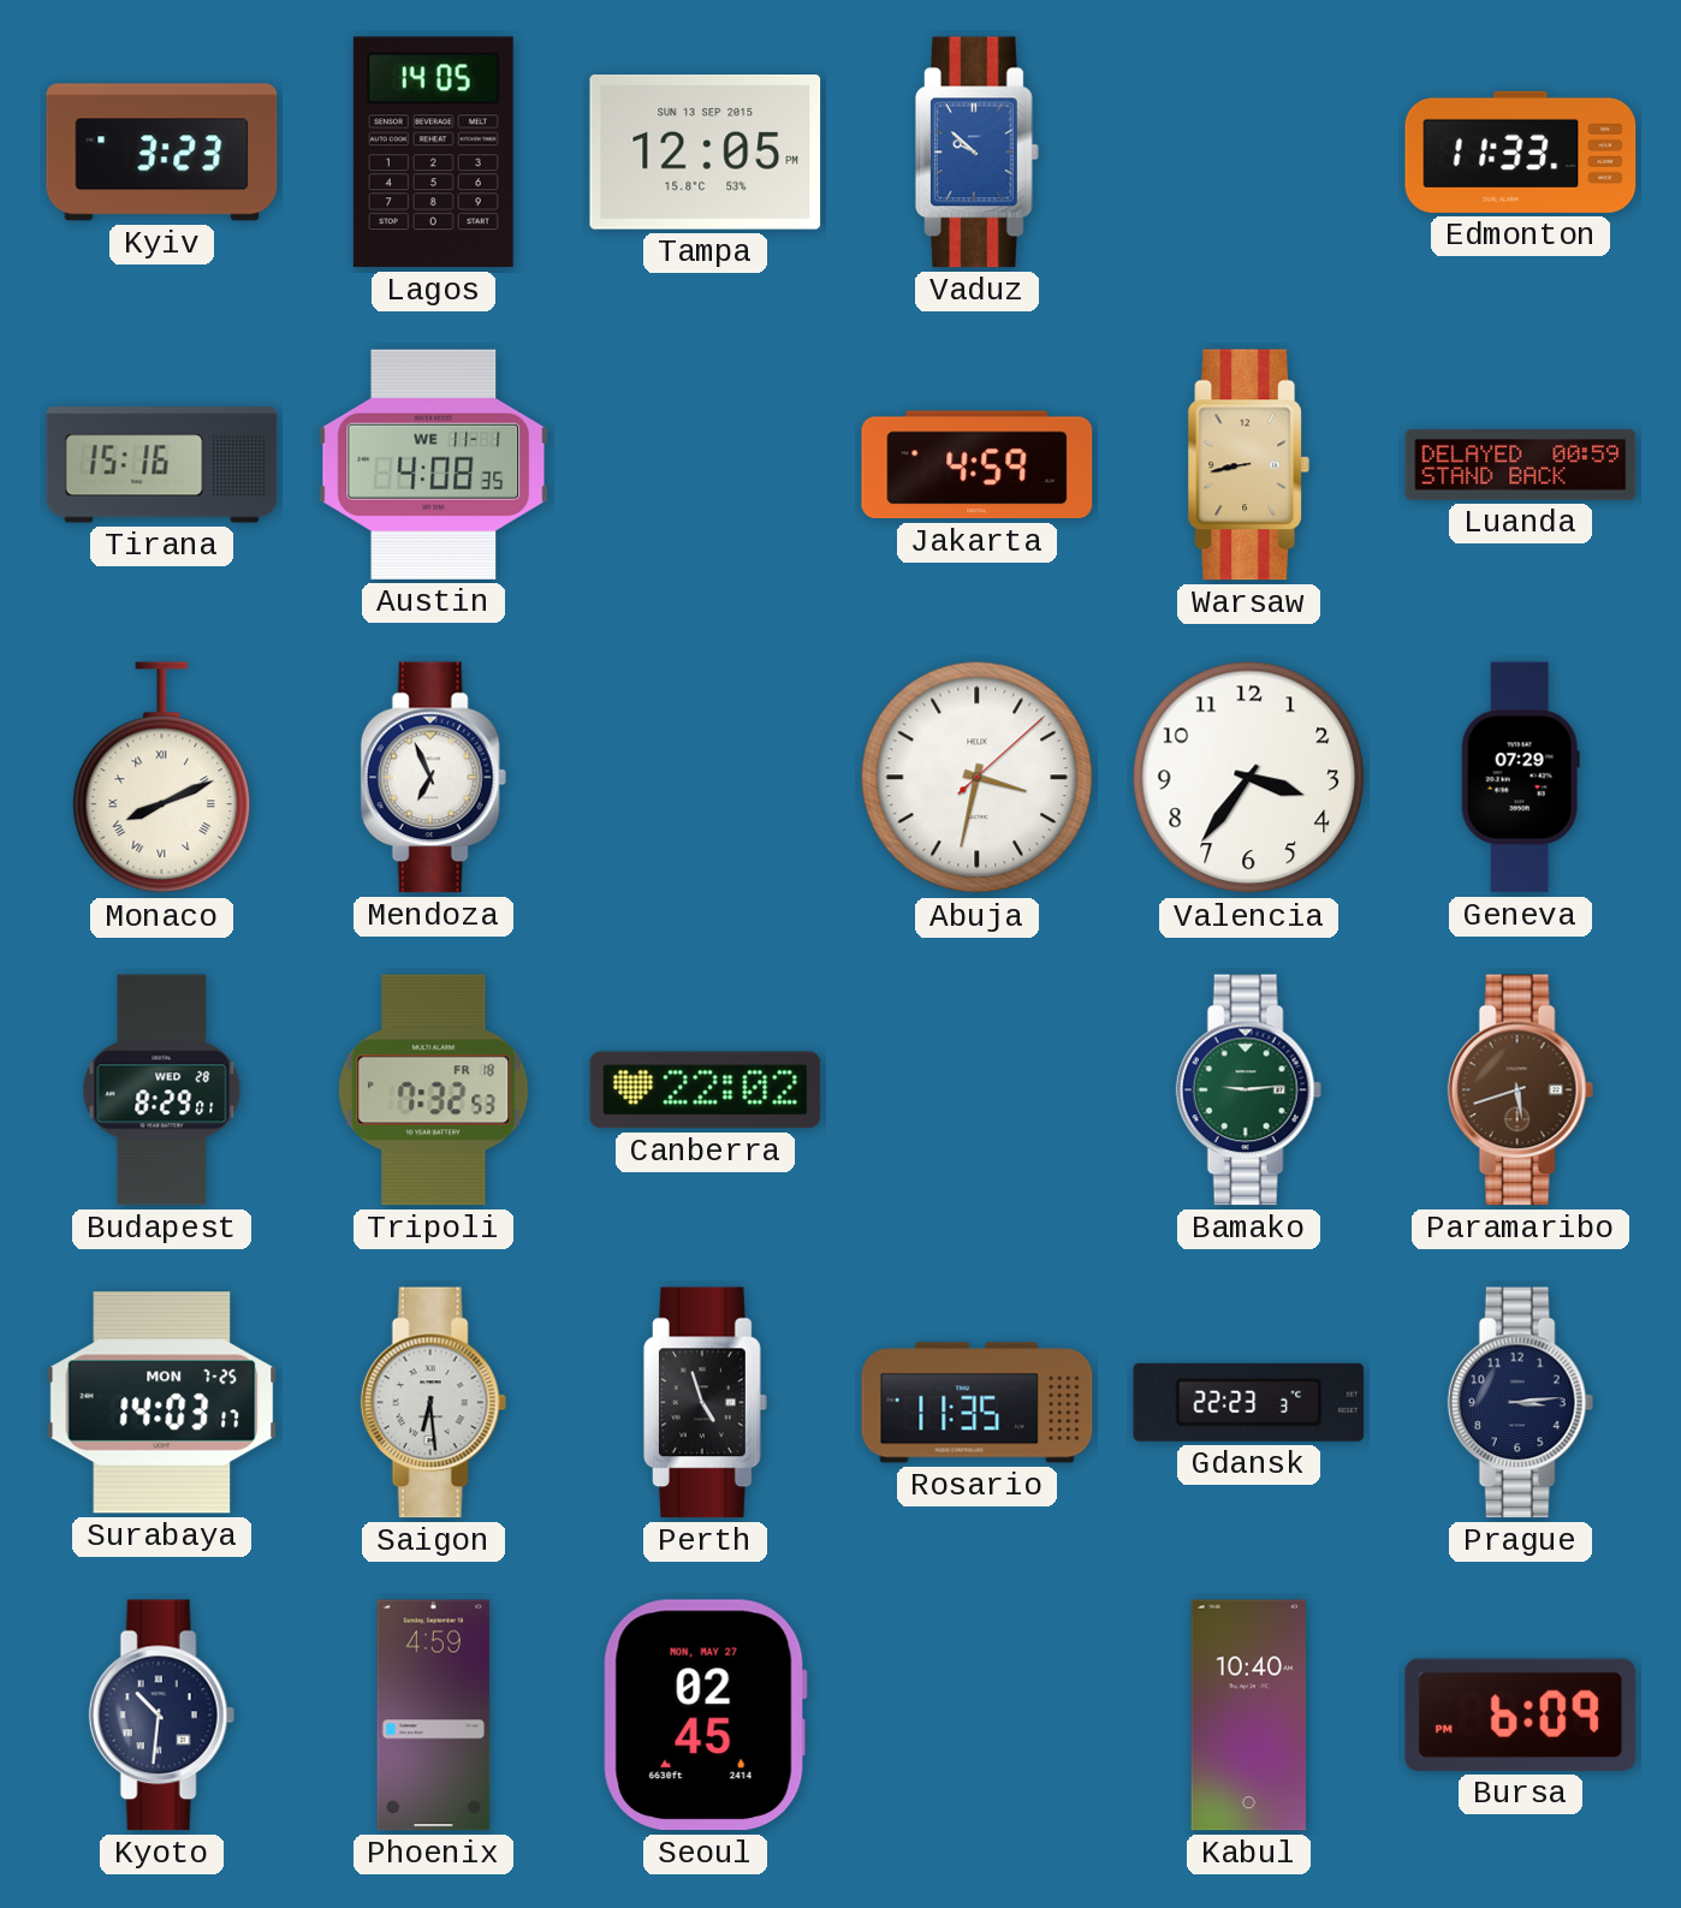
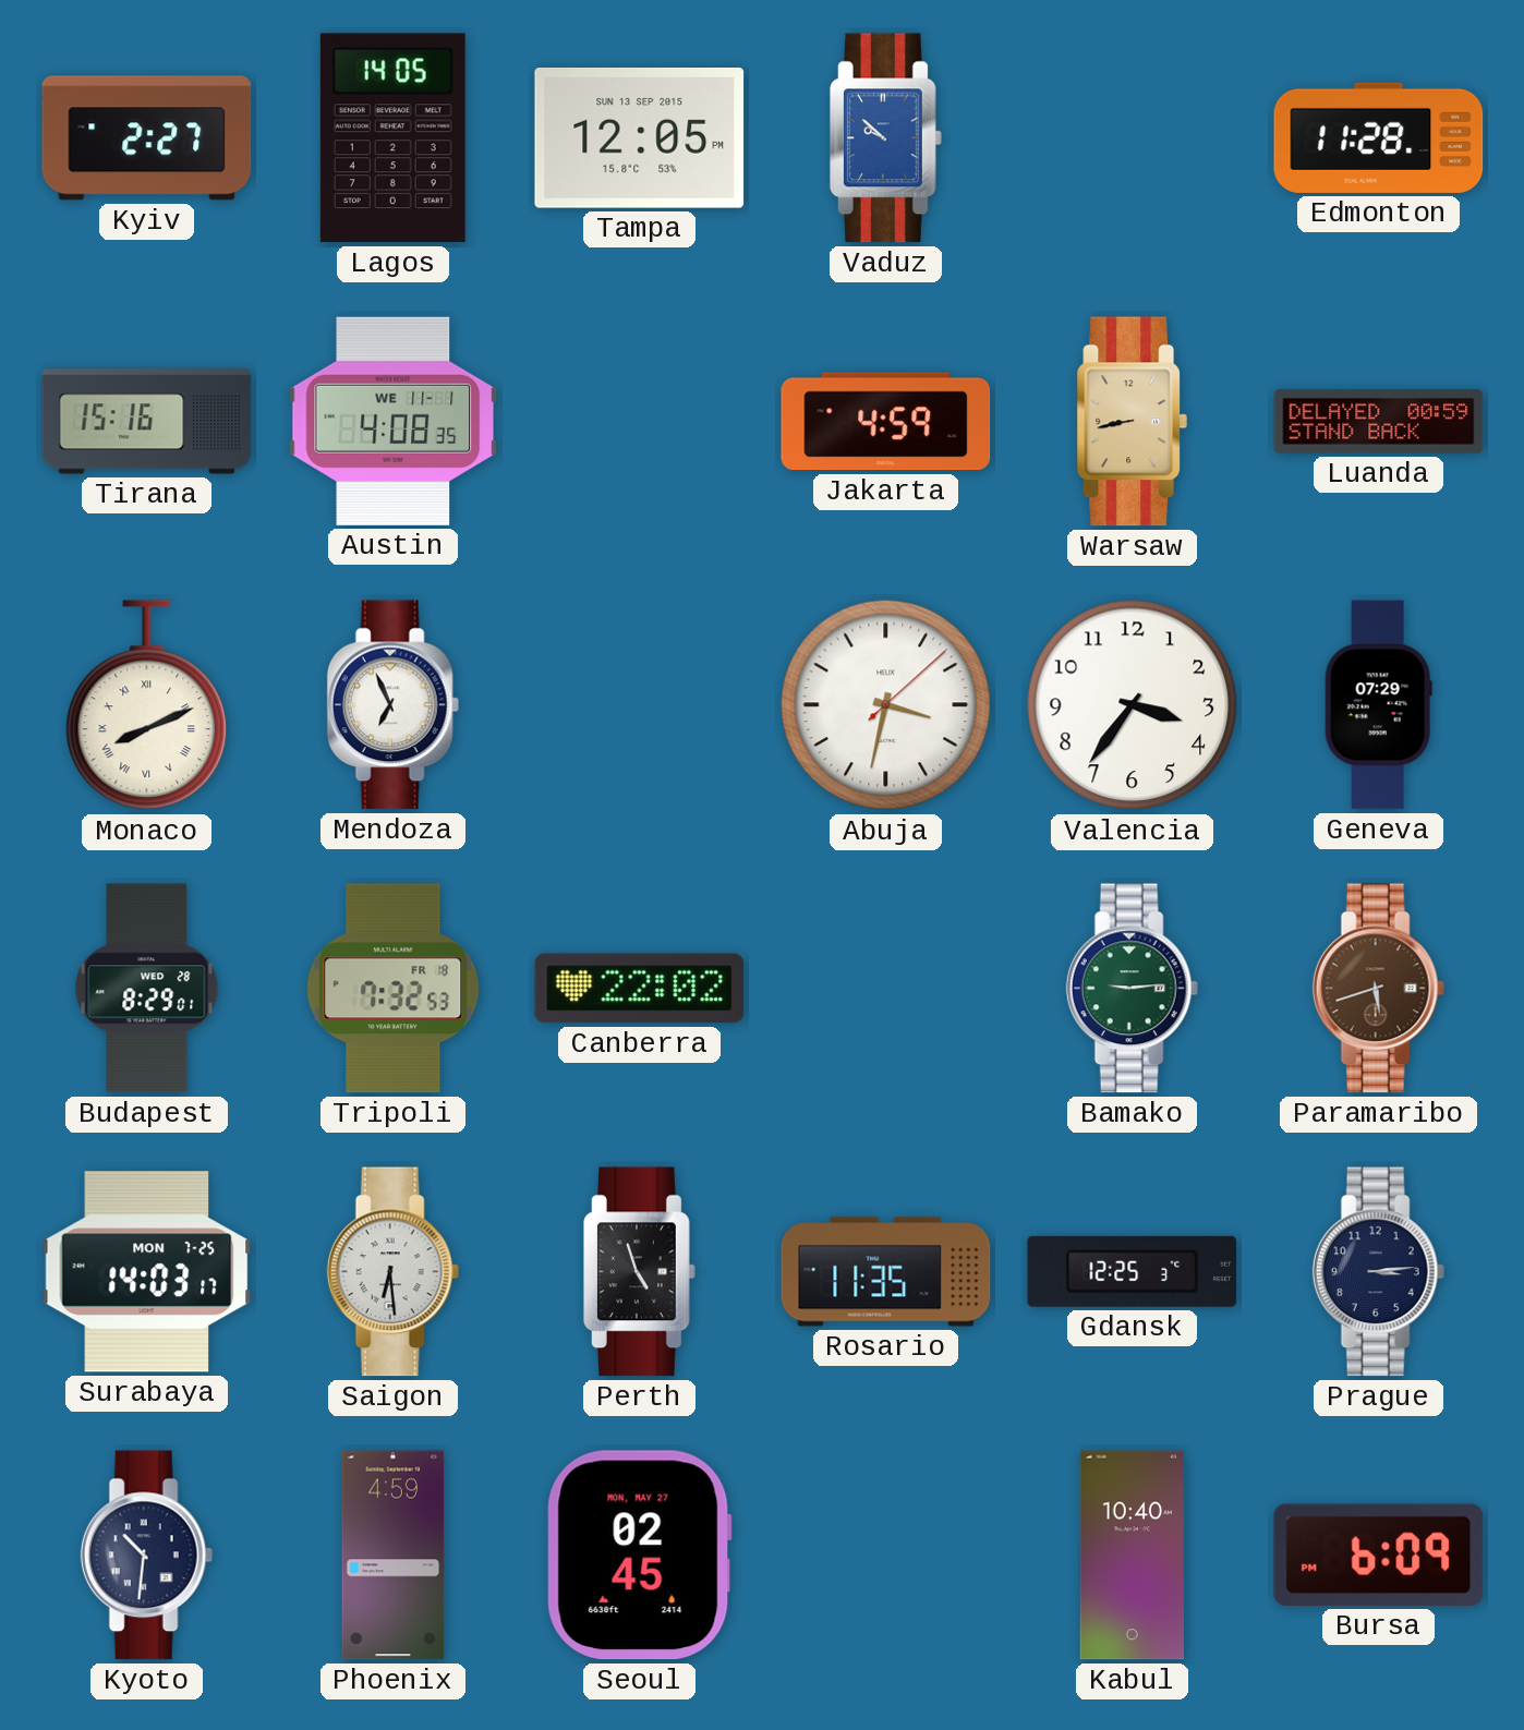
Kyiv: 3:23 -> 2:27
Edmonton: 11:33 -> 11:28
Gdansk: 22:23 -> 12:25
